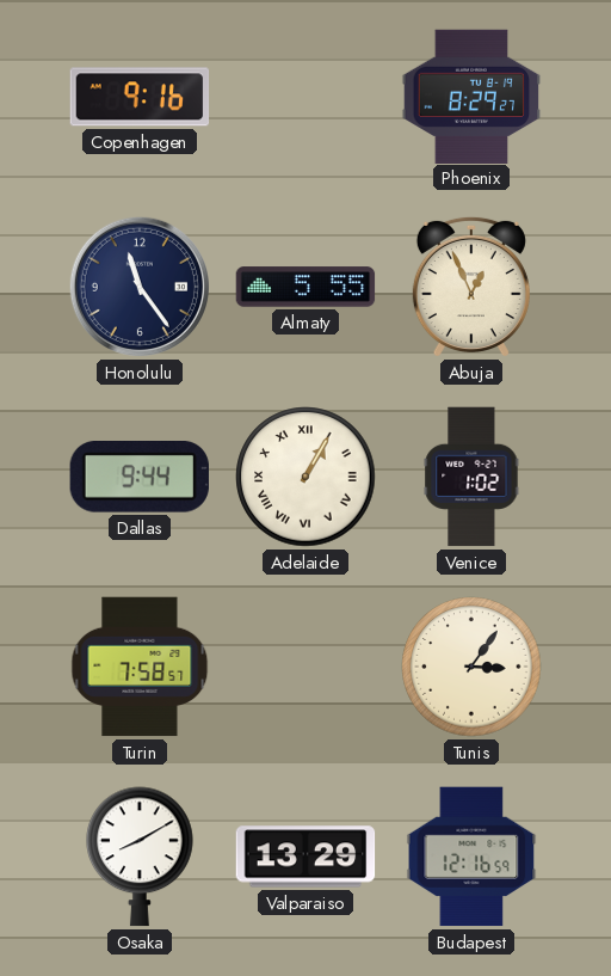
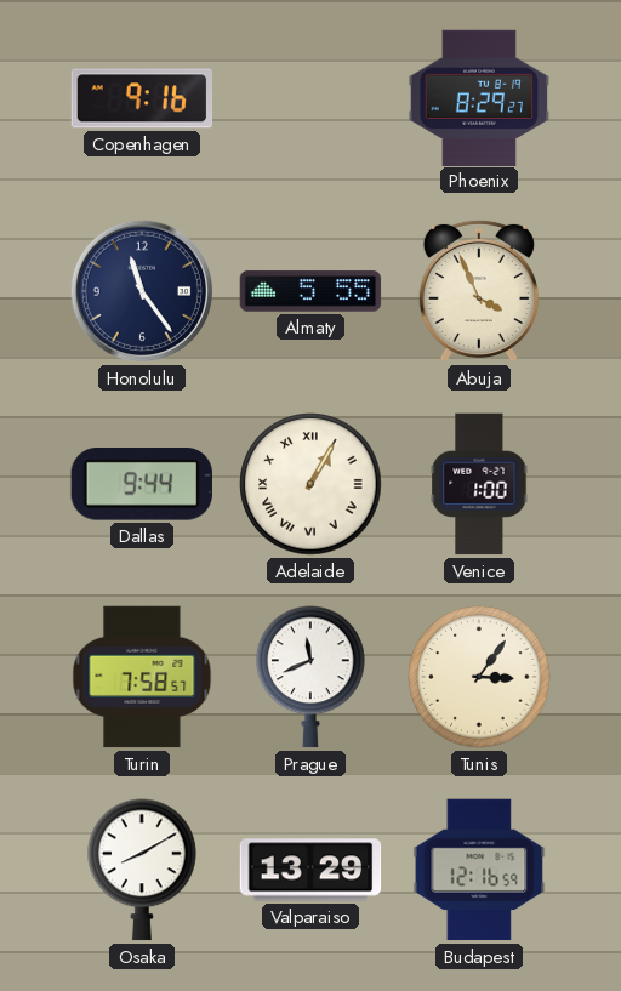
Abuja: 12:56 -> 3:56
Venice: 1:02 -> 1:00
Prague: none -> 11:41
